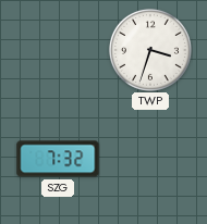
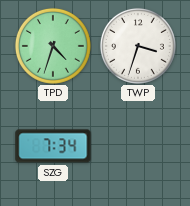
TPD: none -> 4:33
SZG: 7:32 -> 7:34
